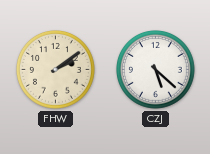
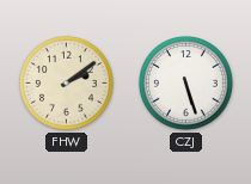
CZJ: 5:22 -> 5:27
